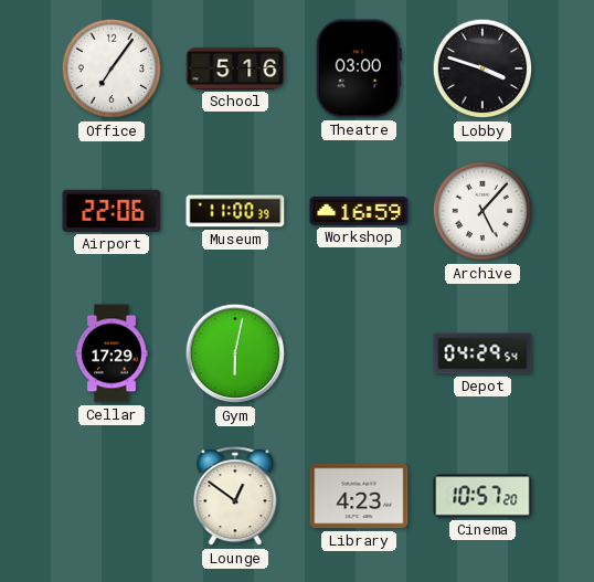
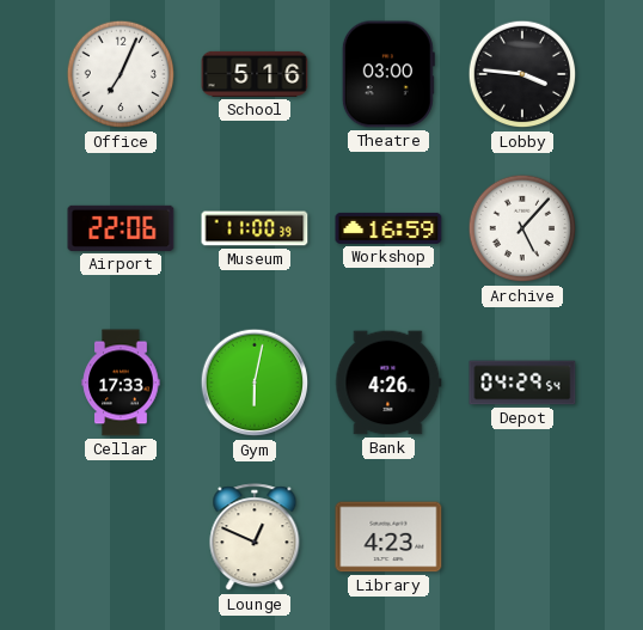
Office: 7:06 -> 7:04
Lobby: 3:48 -> 3:46
Cellar: 17:29 -> 17:33
Bank: none -> 4:26
Lounge: 12:51 -> 12:49
Cinema: 10:57 -> none
